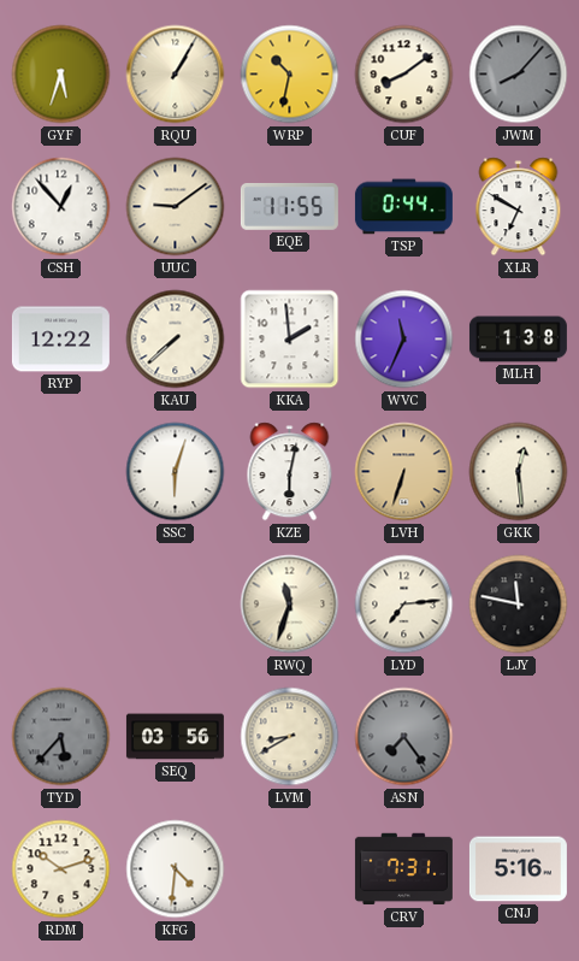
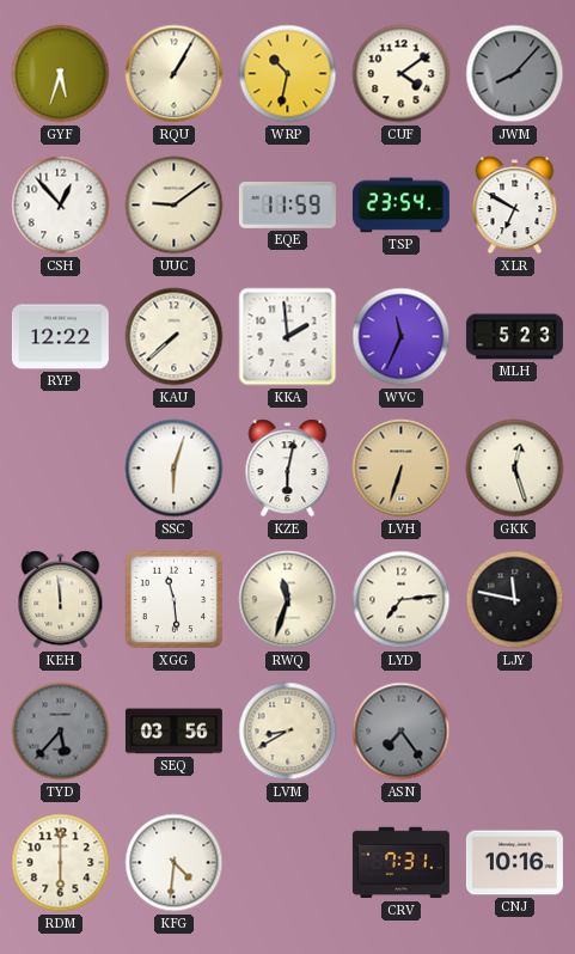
CUF: 8:09 -> 4:09
EQE: 11:55 -> 11:59
TSP: 0:44 -> 23:54
MLH: 1:38 -> 5:23
GKK: 12:29 -> 12:27
KEH: none -> 11:59
XGG: none -> 11:29
RDM: 10:12 -> 6:00
CNJ: 5:16 -> 10:16
